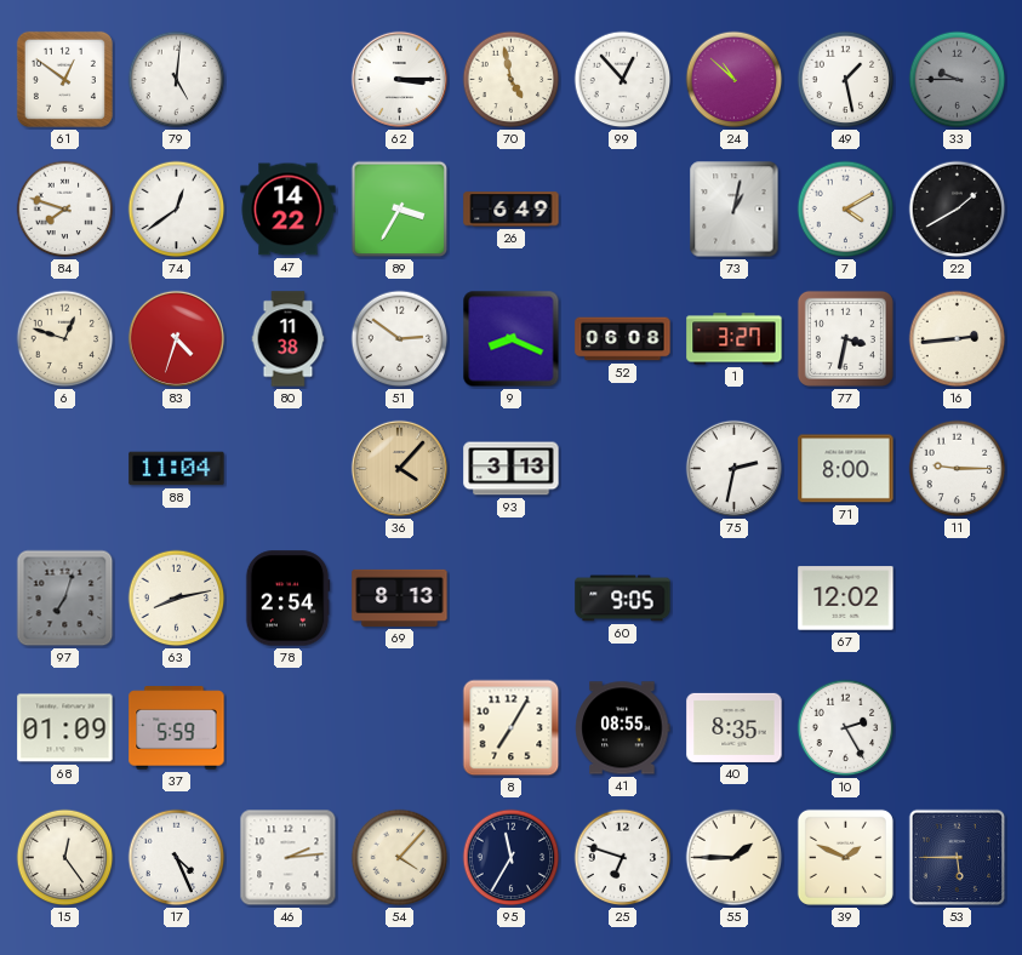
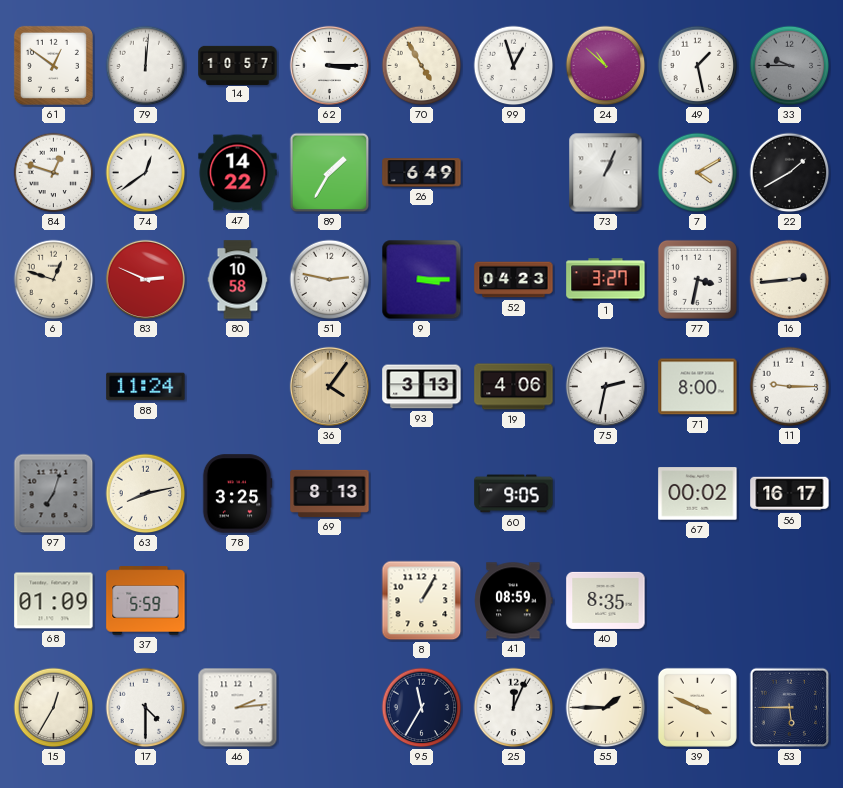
79: 5:01 -> 12:01
14: none -> 10:57
70: 4:58 -> 4:55
99: 12:53 -> 12:57
84: 7:48 -> 12:48
89: 3:35 -> 1:35
73: 1:02 -> 1:04
83: 4:33 -> 2:49
80: 11:38 -> 10:58
51: 2:51 -> 2:47
9: 8:19 -> 3:15
52: 06:08 -> 04:23
88: 11:04 -> 11:24
36: 4:07 -> 4:06
19: none -> 4:06
78: 2:54 -> 3:25
67: 12:02 -> 00:02
56: none -> 16:17
8: 7:05 -> 1:05
41: 08:55 -> 08:59
10: 2:25 -> none
15: 12:24 -> 12:35
17: 4:26 -> 4:30
54: 4:07 -> none
25: 6:48 -> 12:04
39: 1:49 -> 3:49
